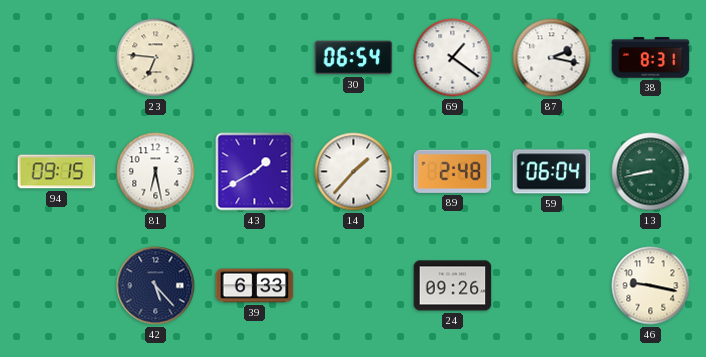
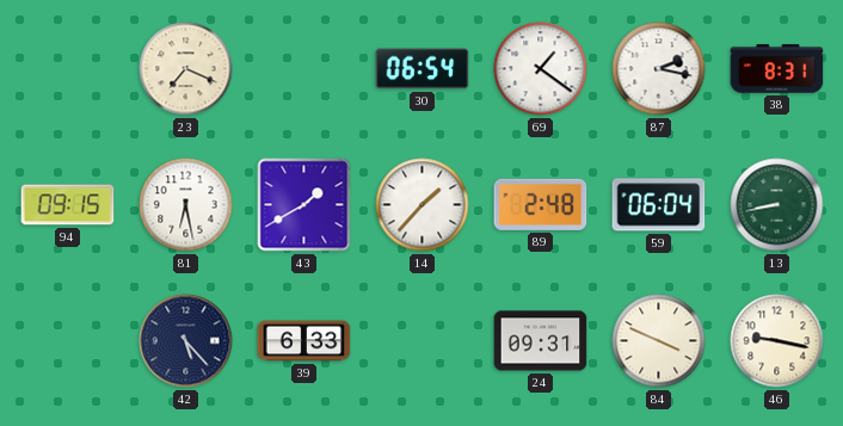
23: 6:46 -> 7:19
24: 09:26 -> 09:31
84: none -> 3:49
